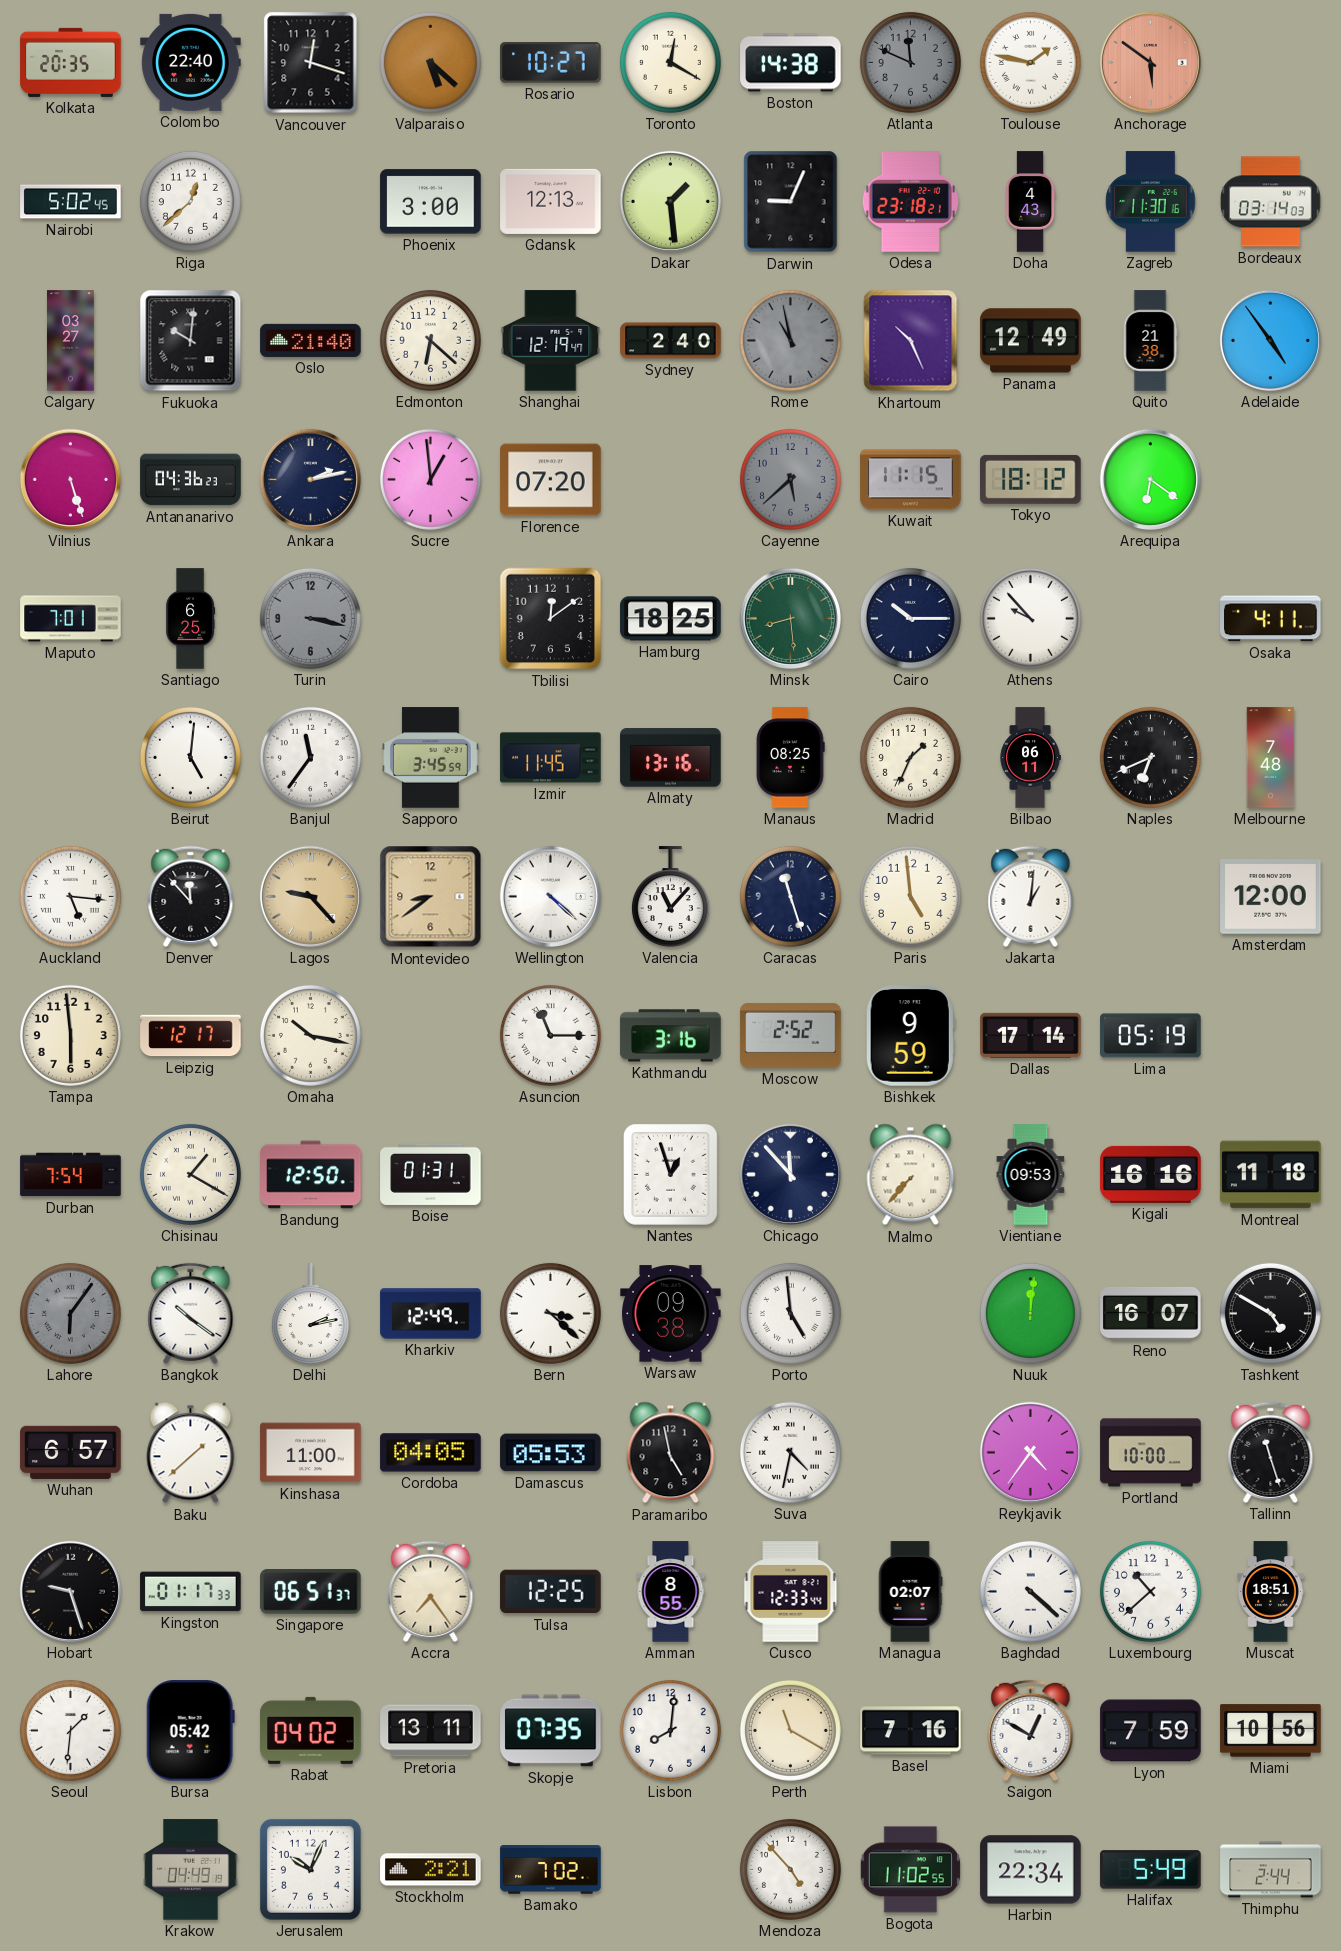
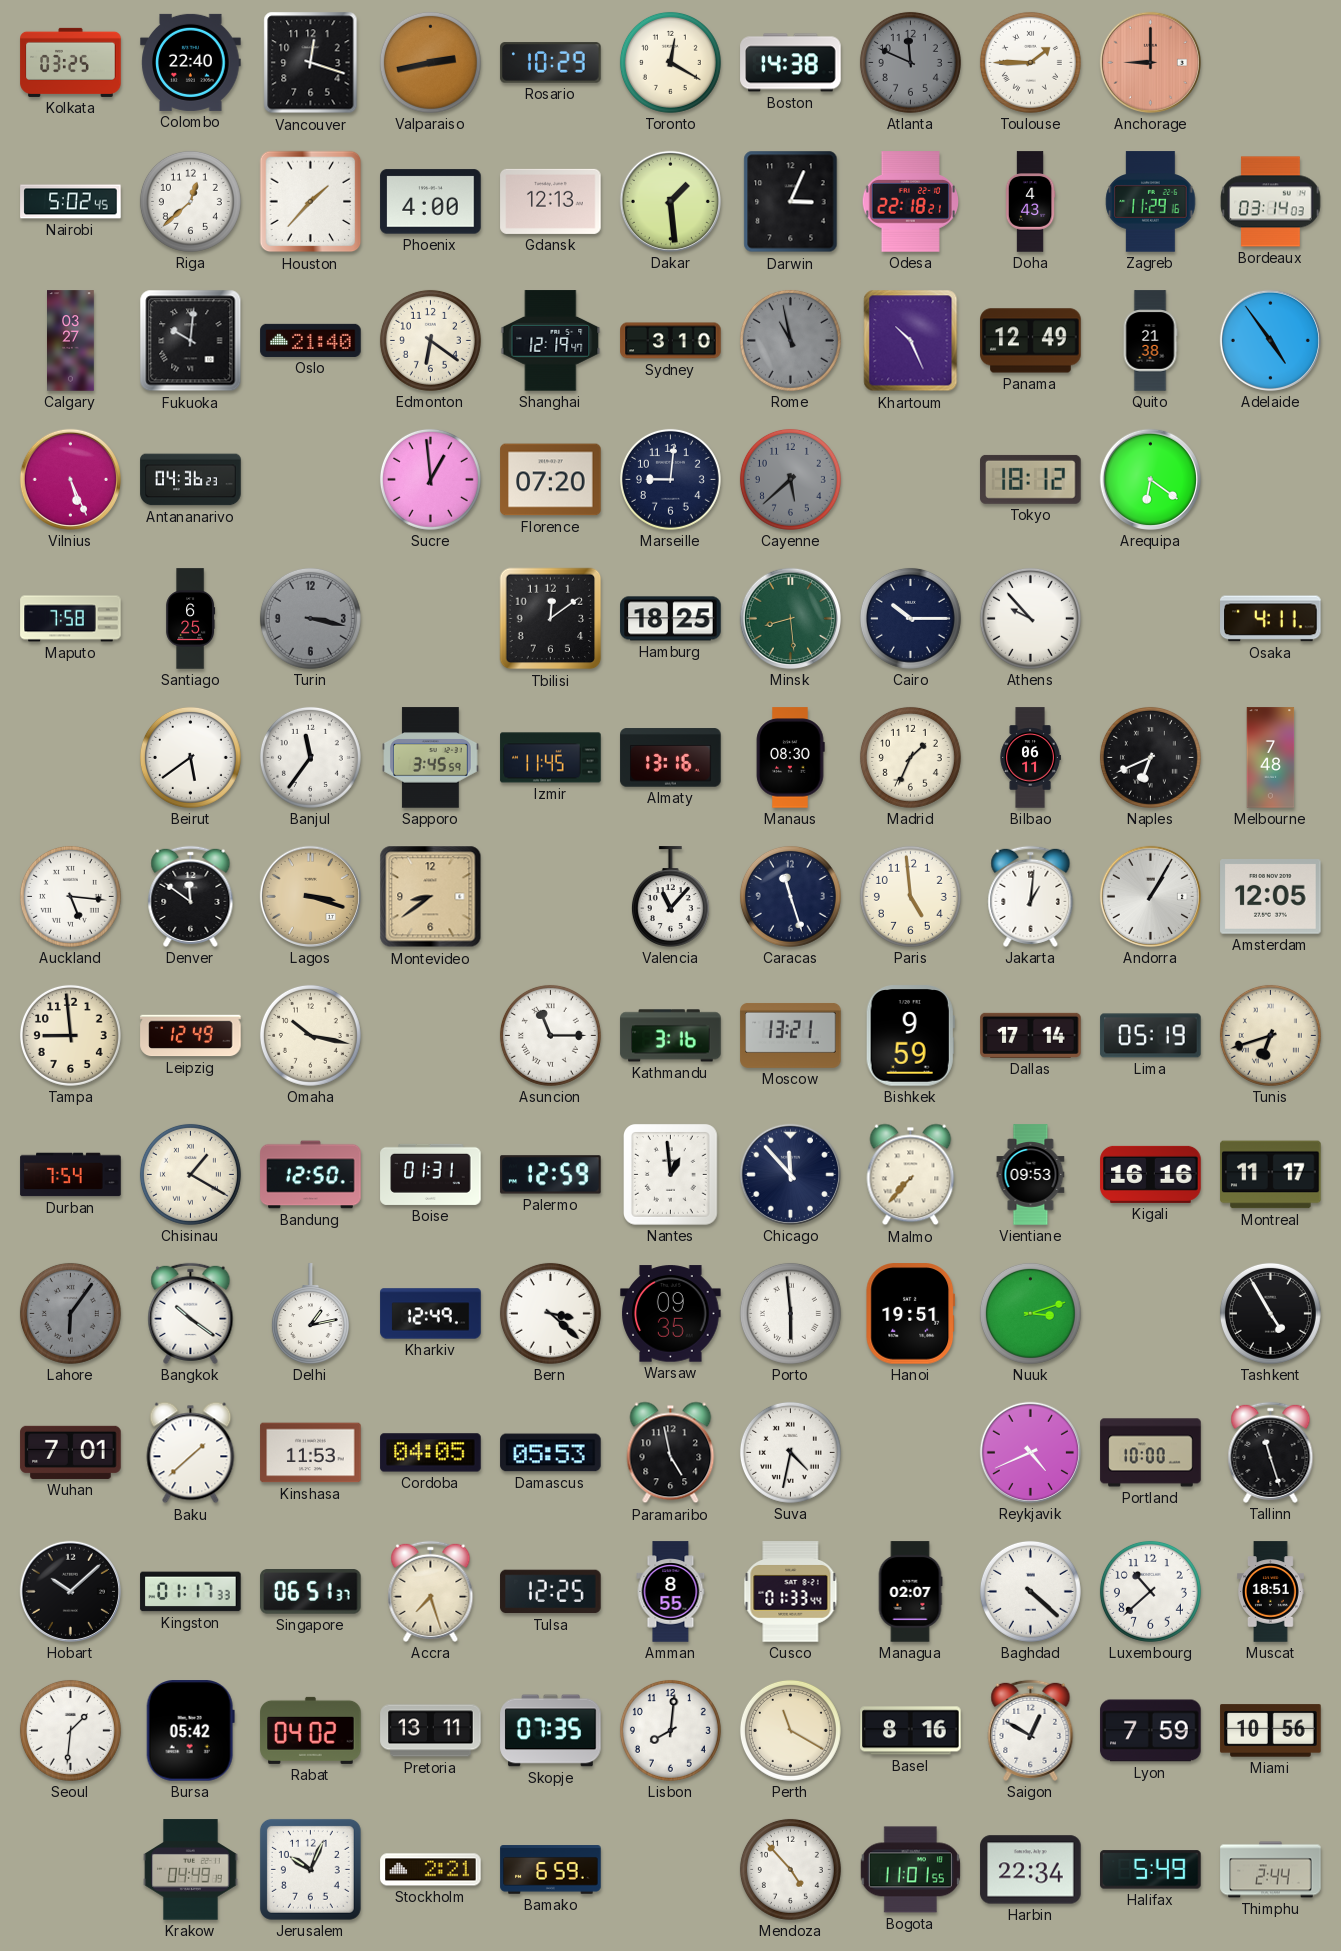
Kolkata: 20:35 -> 03:25
Valparaiso: 5:22 -> 2:43
Rosario: 10:27 -> 10:29
Toulouse: 1:47 -> 1:45
Anchorage: 5:51 -> 9:00
Houston: none -> 1:37
Phoenix: 3:00 -> 4:00
Darwin: 9:04 -> 3:04
Odesa: 23:18 -> 22:18
Zagreb: 11:30 -> 11:29
Edmonton: 6:22 -> 6:21
Sydney: 2:40 -> 3:10
Vilnius: 5:27 -> 5:26
Ankara: 2:13 -> none
Marseille: none -> 9:01
Kuwait: 11:15 -> none
Maputo: 7:01 -> 7:58
Beirut: 5:01 -> 5:39
Manaus: 08:25 -> 08:30
Denver: 11:53 -> 11:51
Lagos: 9:23 -> 3:18
Wellington: 4:22 -> none
Andorra: none -> 1:05
Amsterdam: 12:00 -> 12:05
Tampa: 5:59 -> 8:59
Leipzig: 12:17 -> 12:49
Moscow: 2:52 -> 13:21
Tunis: none -> 6:42
Palermo: none -> 12:59
Nantes: 12:57 -> 12:59
Montreal: 11:18 -> 11:17
Delhi: 2:13 -> 1:13
Warsaw: 09:38 -> 09:35
Porto: 4:59 -> 5:59
Hanoi: none -> 19:51
Nuuk: 12:01 -> 3:12
Reno: 16:07 -> none
Tashkent: 4:50 -> 4:55
Wuhan: 6:57 -> 7:01
Kinshasa: 11:00 -> 11:53
Reykjavik: 4:36 -> 4:41
Hobart: 9:27 -> 10:08
Accra: 7:24 -> 7:27
Cusco: 12:33 -> 01:33
Basel: 7:16 -> 8:16
Bamako: 7:02 -> 6:59
Bogota: 11:02 -> 11:01
